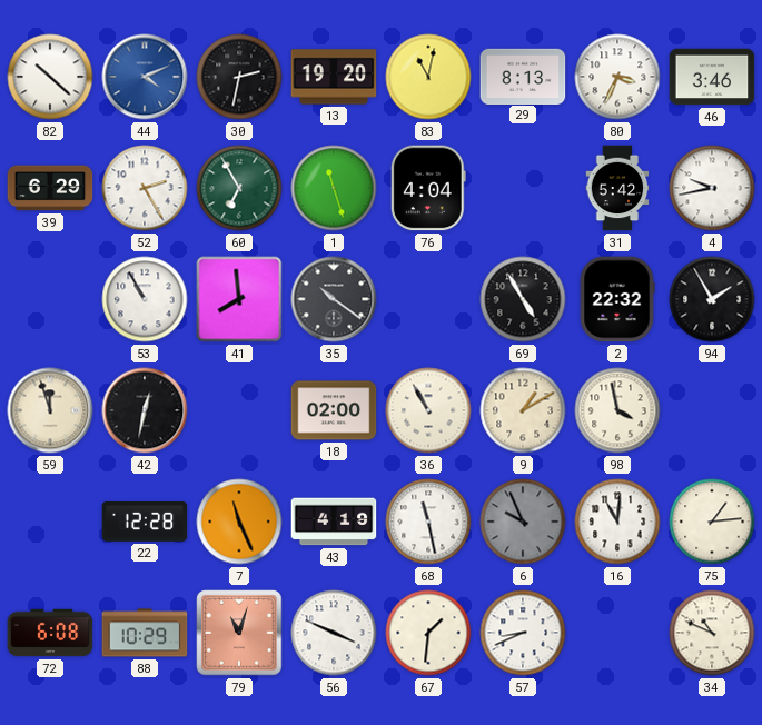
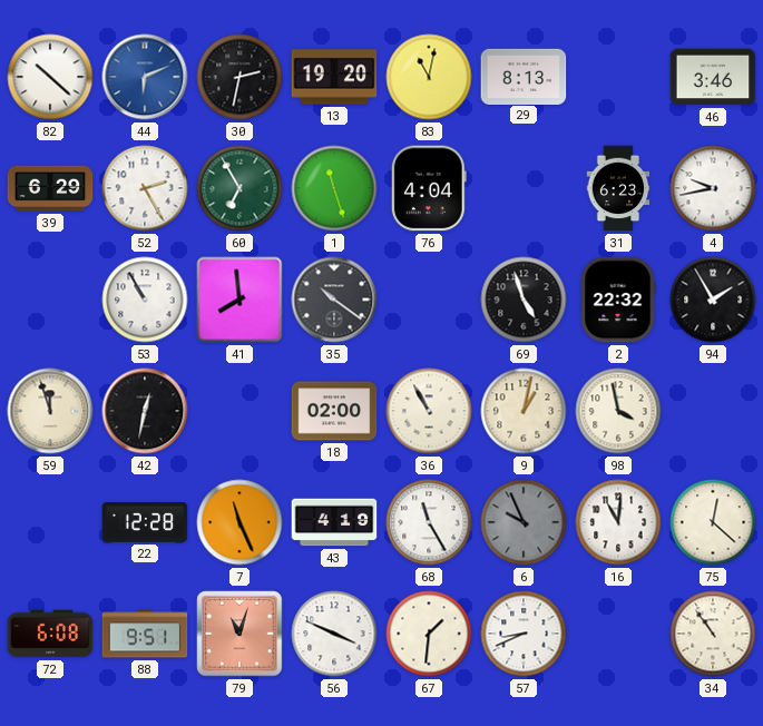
44: 4:11 -> 6:11
80: 3:34 -> none
31: 5:42 -> 6:23
69: 4:55 -> 4:57
9: 1:10 -> 1:02
68: 11:28 -> 11:25
75: 1:14 -> 12:22
88: 10:29 -> 9:51
34: 10:49 -> 10:54
